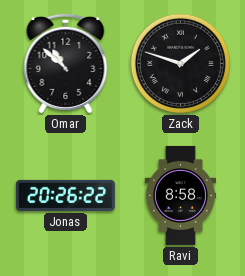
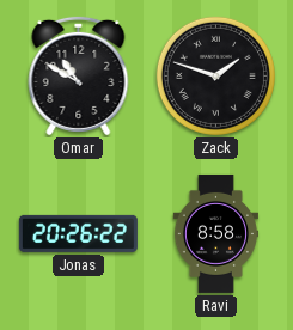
Omar: 10:52 -> 10:50
